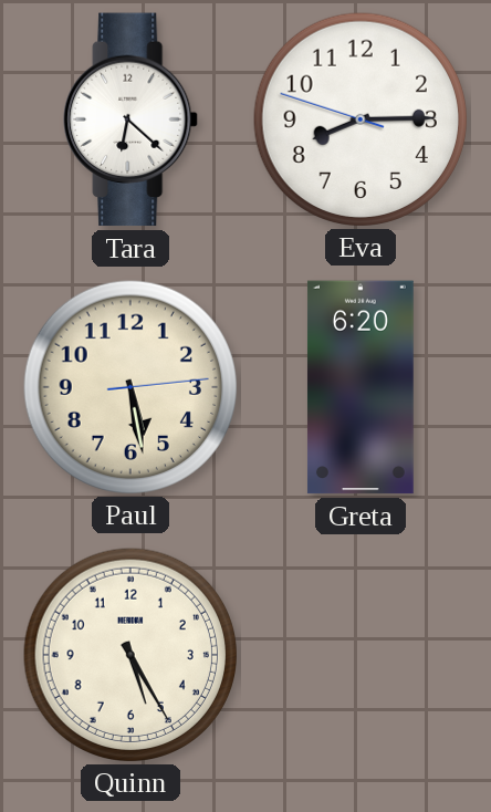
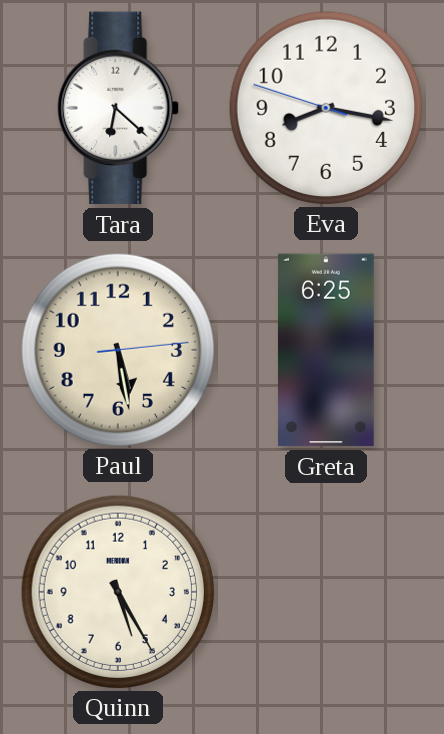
Eva: 8:14 -> 8:16
Greta: 6:20 -> 6:25
